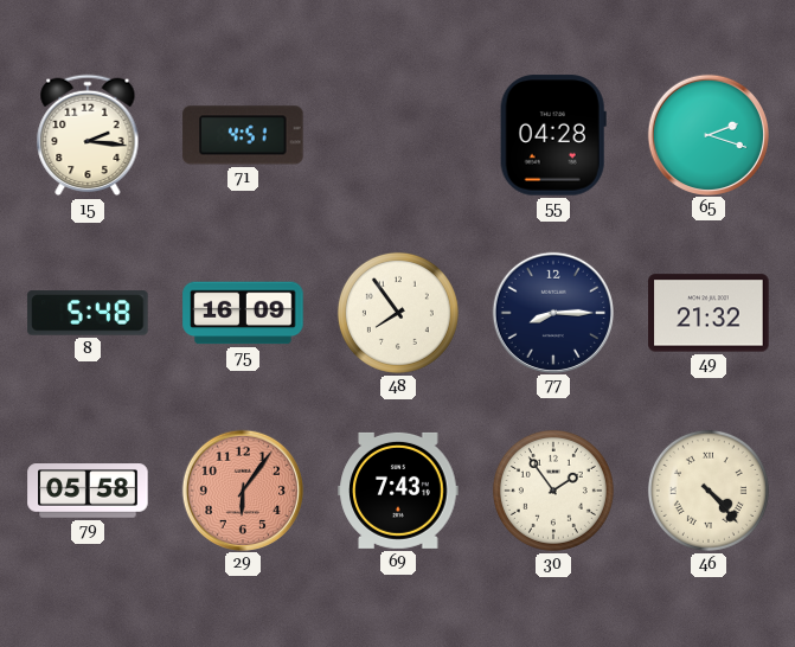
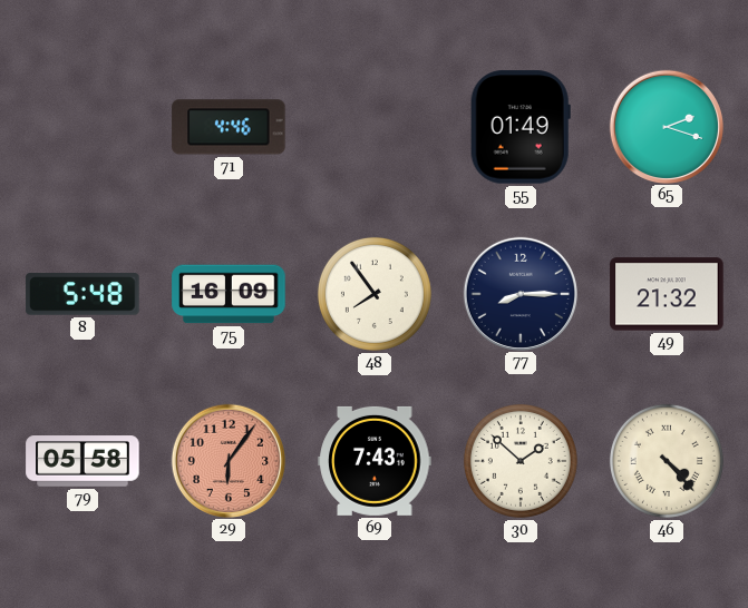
15: 2:16 -> none
71: 4:51 -> 4:46
55: 04:28 -> 01:49
30: 1:54 -> 1:52
